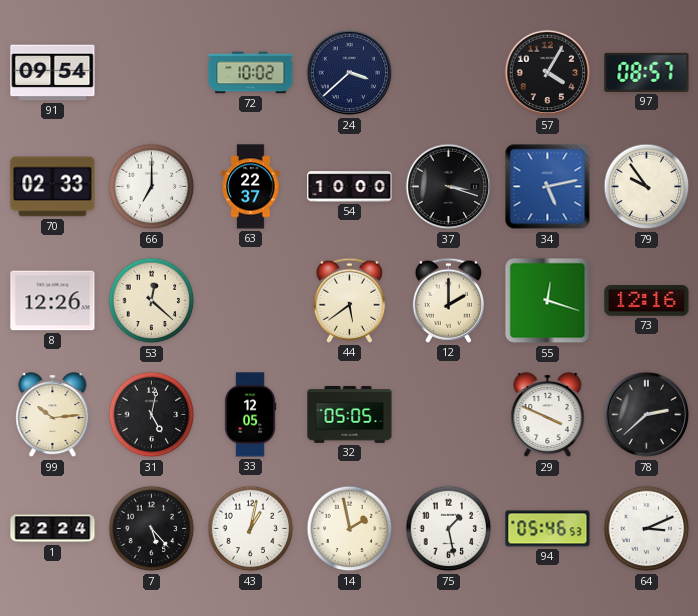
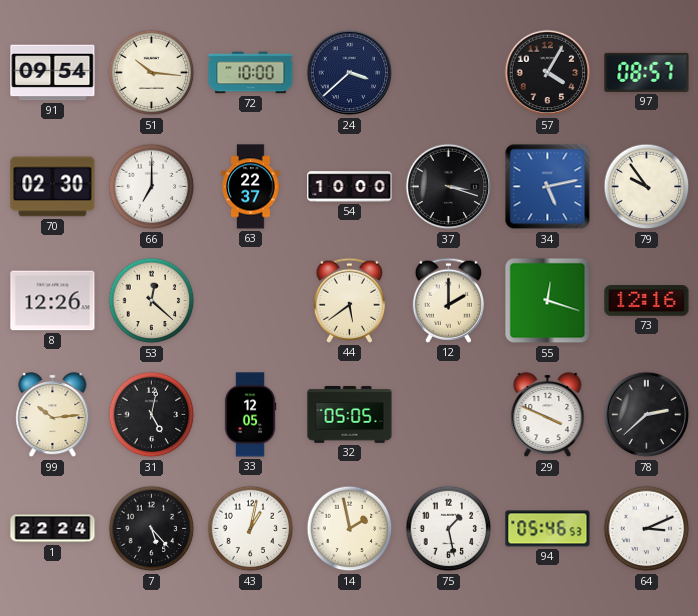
51: none -> 10:16
72: 10:02 -> 10:00
70: 02:33 -> 02:30
